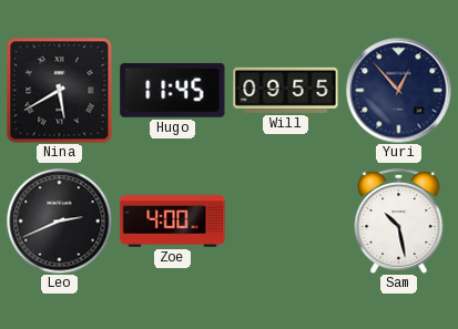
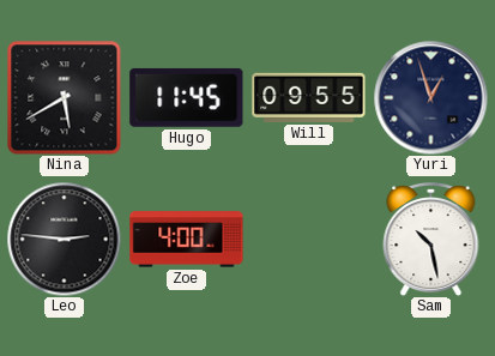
Yuri: 12:53 -> 12:57
Leo: 2:41 -> 2:46
